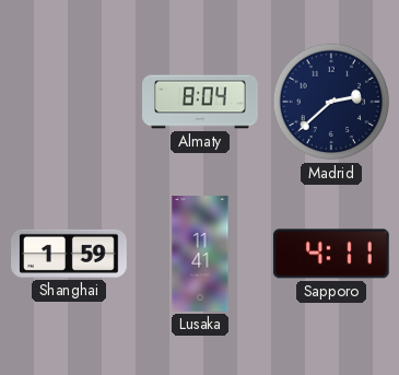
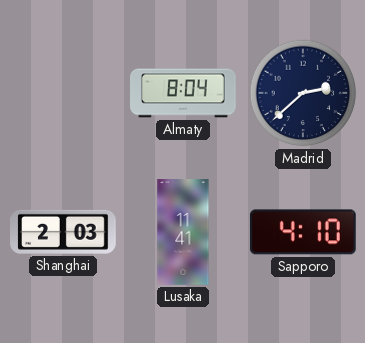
Shanghai: 1:59 -> 2:03
Sapporo: 4:11 -> 4:10
